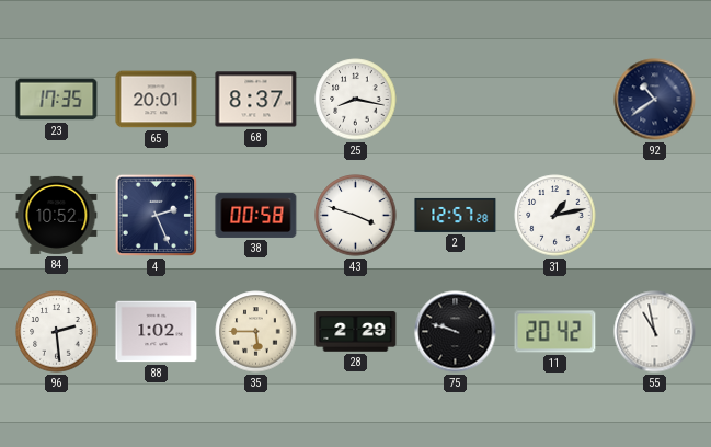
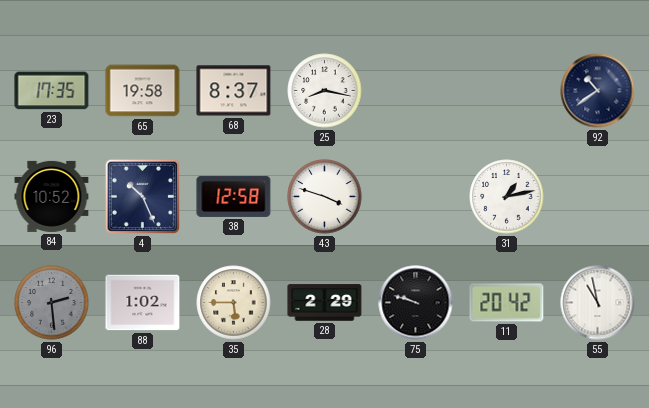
65: 20:01 -> 19:58
4: 2:26 -> 10:26
38: 00:58 -> 12:58
2: 12:57 -> none
96 dial: white -> grey
